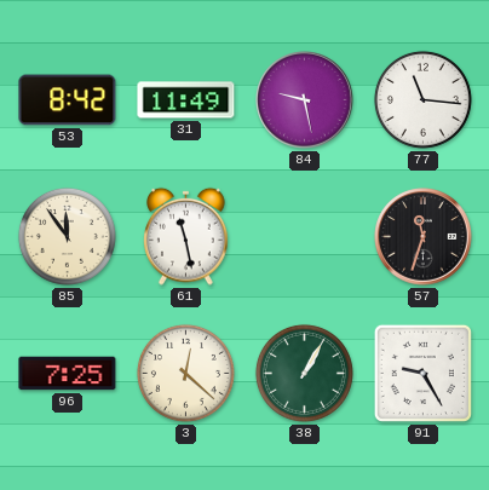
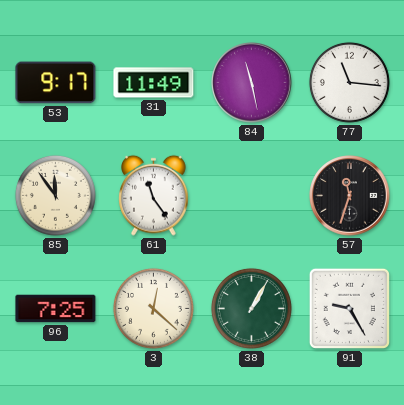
53: 8:42 -> 9:17
84: 9:28 -> 11:28
61: 11:28 -> 11:24
